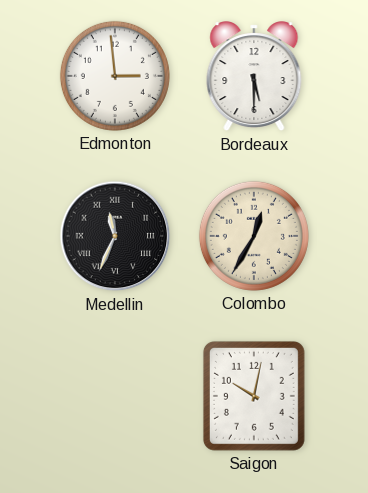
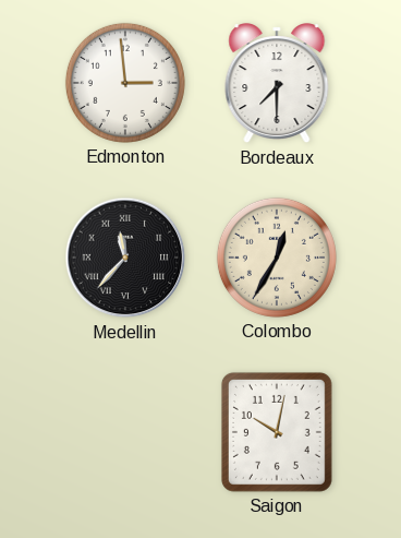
Bordeaux: 5:30 -> 7:30
Medellin: 11:34 -> 11:37
